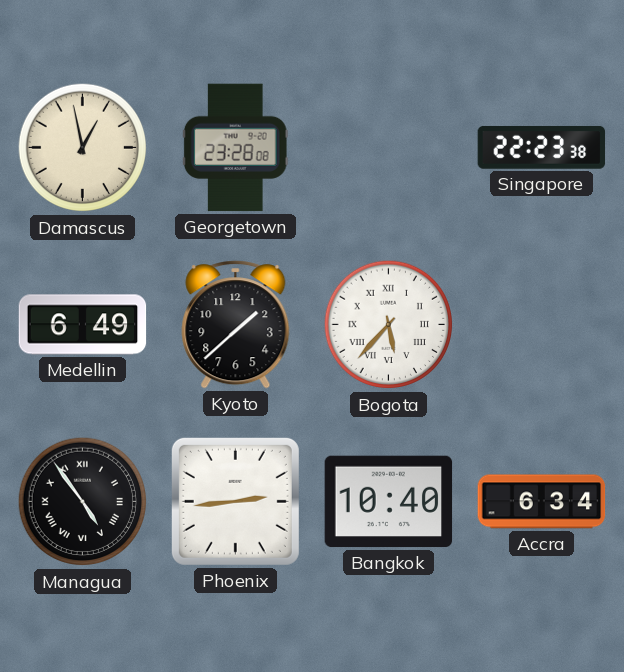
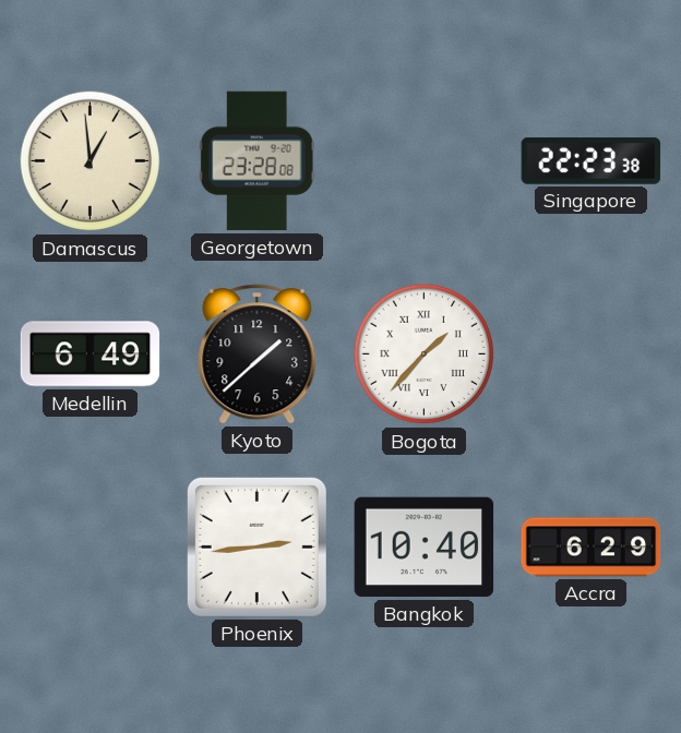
Damascus: 12:58 -> 12:59
Bogota: 5:37 -> 1:37
Managua: 4:54 -> none
Accra: 6:34 -> 6:29
